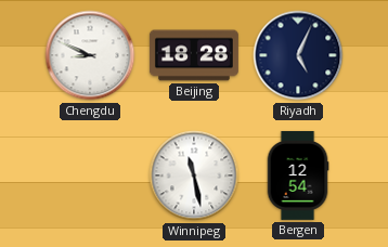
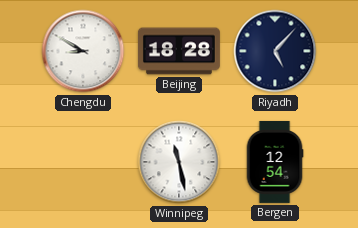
Chengdu: 8:49 -> 8:50
Riyadh: 5:04 -> 5:07
